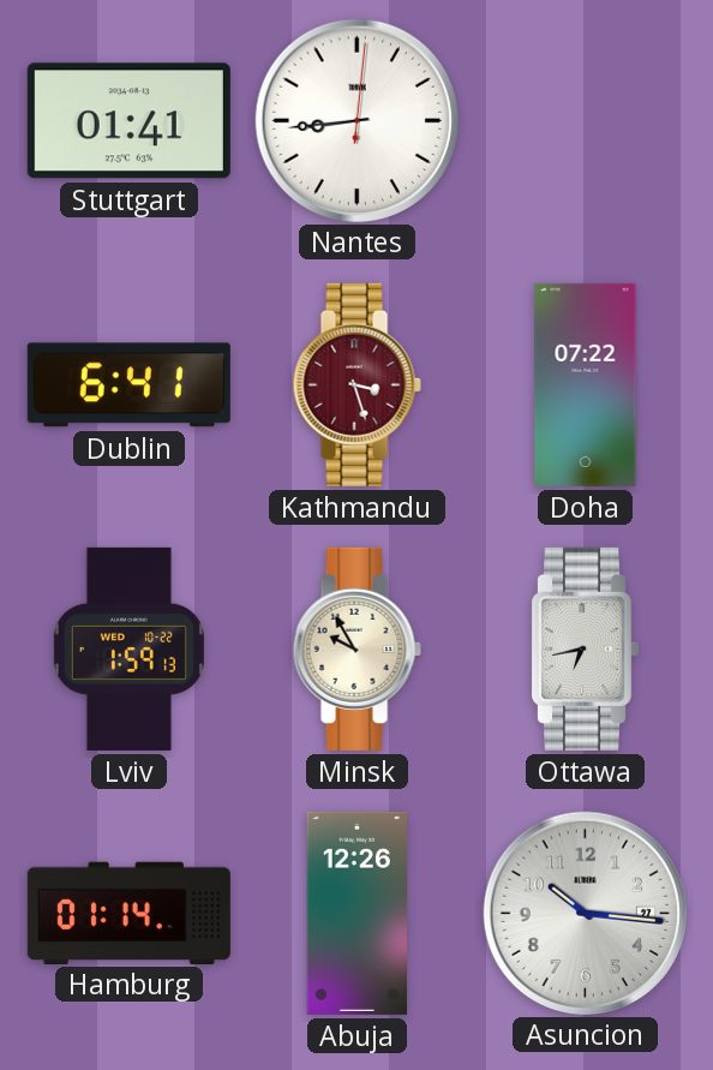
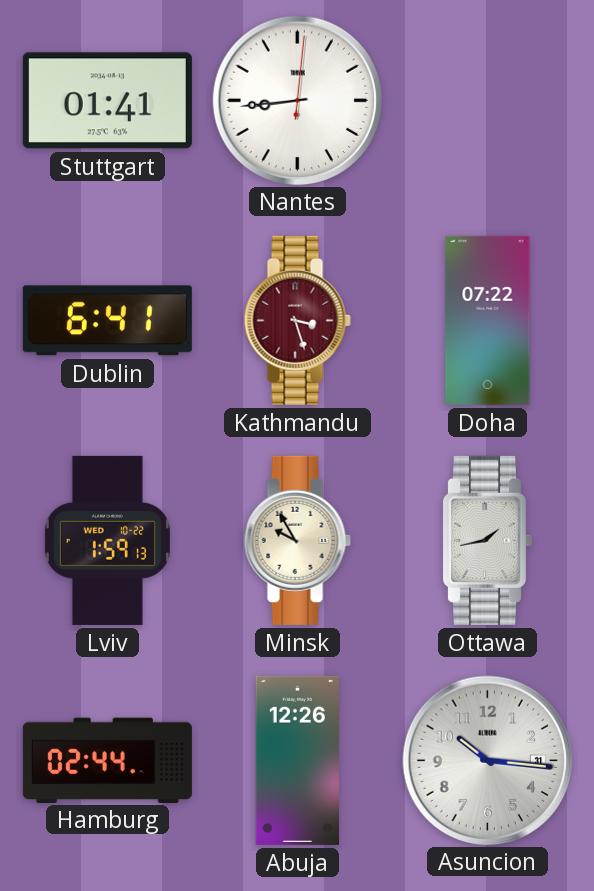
Ottawa: 6:43 -> 1:43
Hamburg: 01:14 -> 02:44
Asuncion date: 27 -> 31
